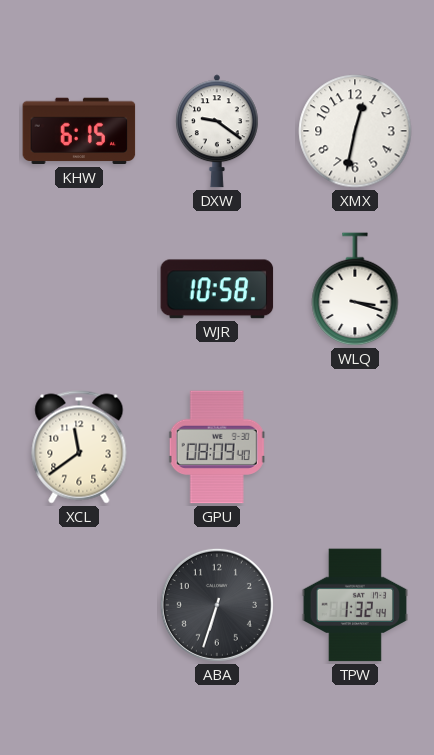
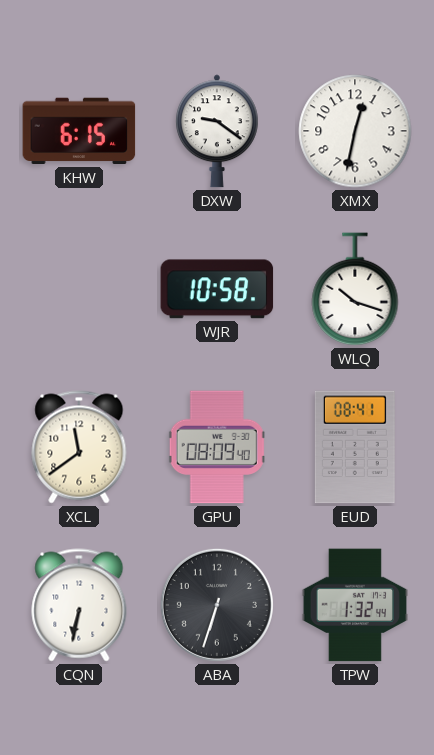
WLQ: 3:18 -> 10:18
EUD: none -> 08:41
CQN: none -> 6:32
